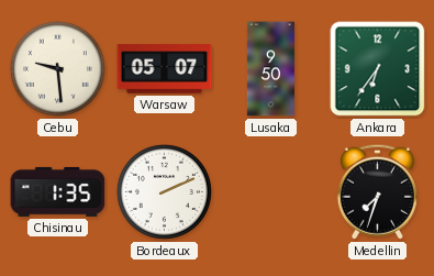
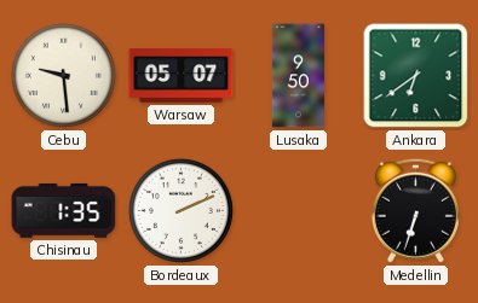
Ankara: 6:36 -> 6:39
Medellin: 7:33 -> 6:33
